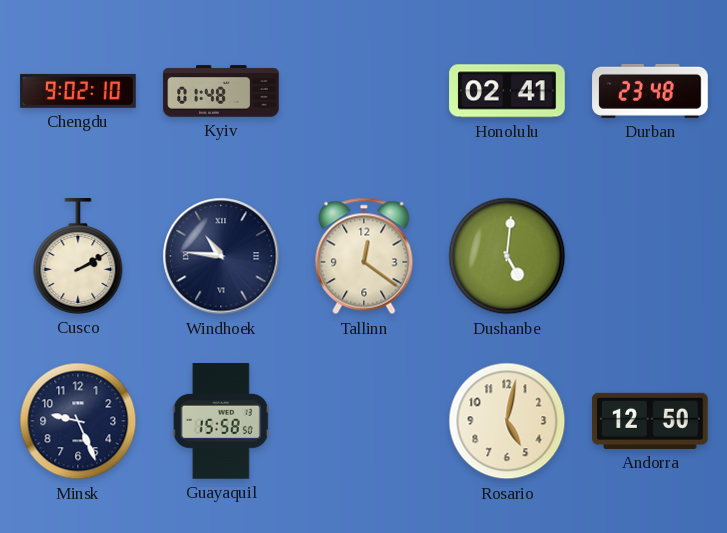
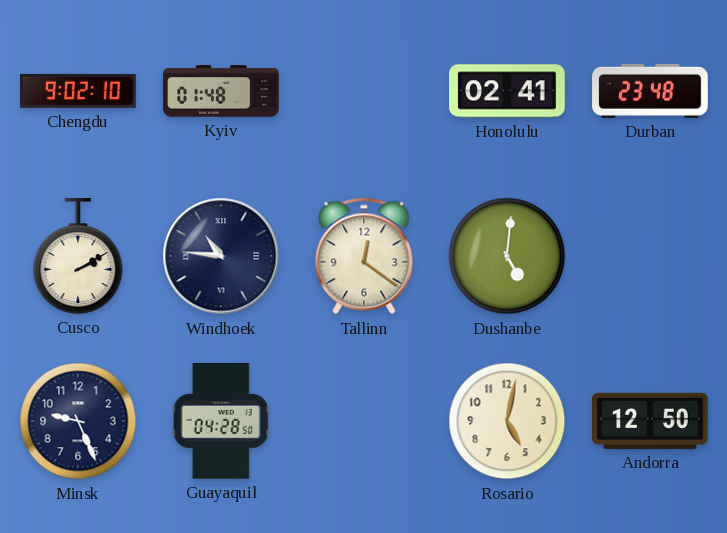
Guayaquil: 15:58 -> 04:28
